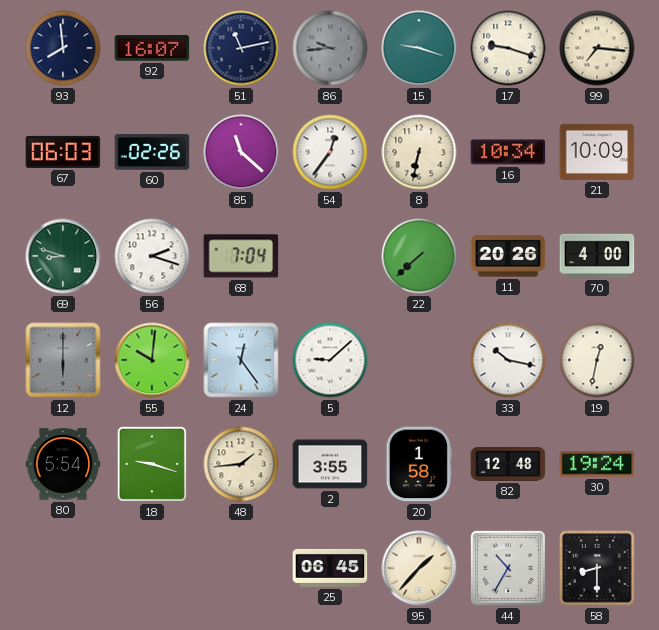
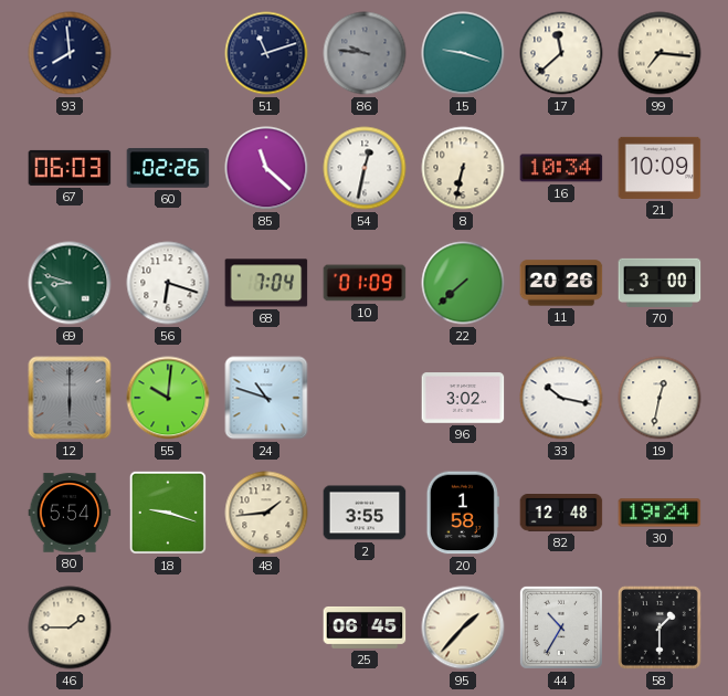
92: 16:07 -> none
51: 11:13 -> 11:12
86: 9:44 -> 9:46
17: 9:18 -> 11:38
54: 12:36 -> 12:32
56: 2:18 -> 6:18
10: none -> 01:09
70: 4:00 -> 3:00
24: 12:24 -> 10:48
5: 9:08 -> none
96: none -> 3:02
46: none -> 1:45
58: 8:30 -> 1:30
